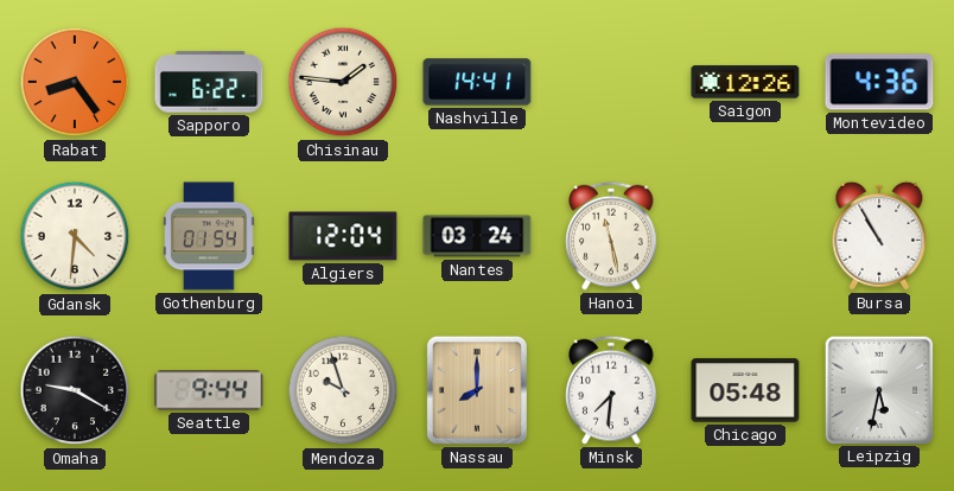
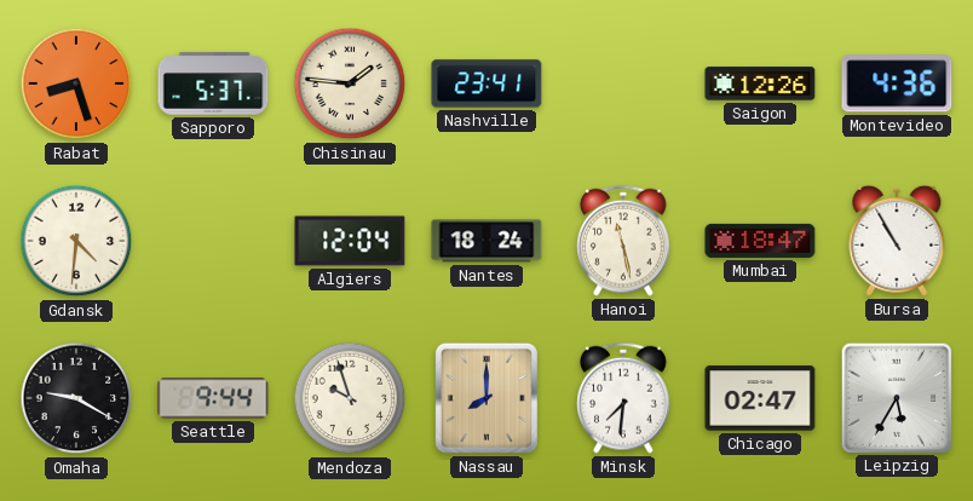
Rabat: 8:24 -> 8:27
Sapporo: 6:22 -> 5:37
Nashville: 14:41 -> 23:41
Gothenburg: 01:54 -> none
Nantes: 03:24 -> 18:24
Mumbai: none -> 18:47
Chicago: 05:48 -> 02:47
Leipzig: 5:32 -> 5:35
